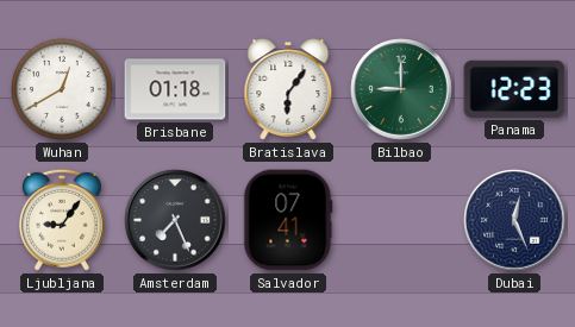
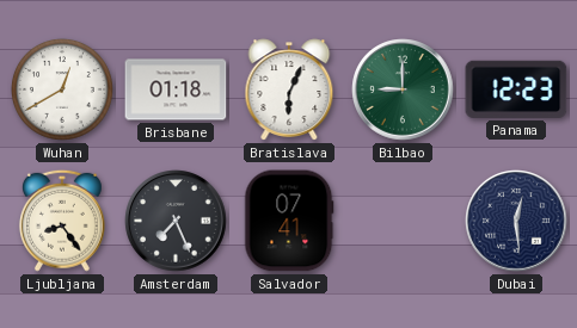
Bratislava: 6:06 -> 6:04
Ljubljana: 9:06 -> 8:24
Dubai: 12:26 -> 12:29
